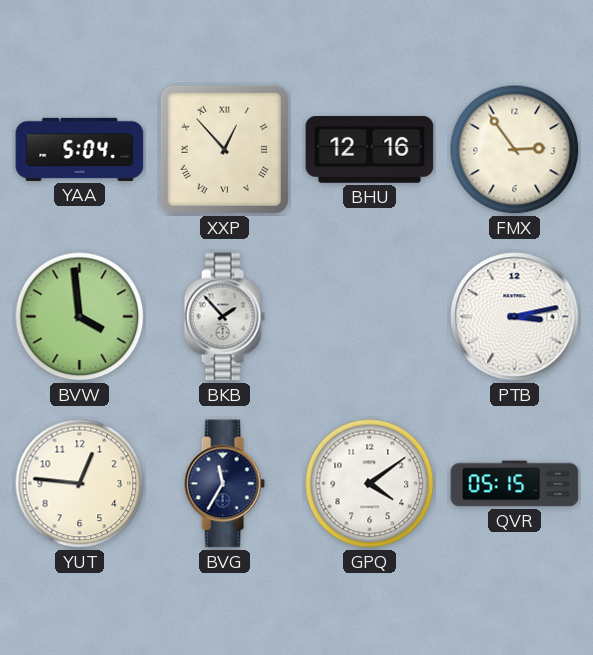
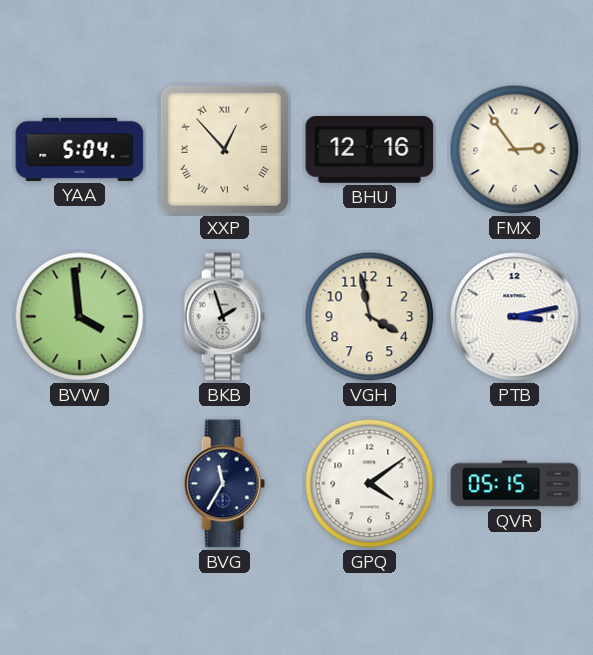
BKB: 1:53 -> 1:57
VGH: none -> 3:58
YUT: 12:46 -> none
